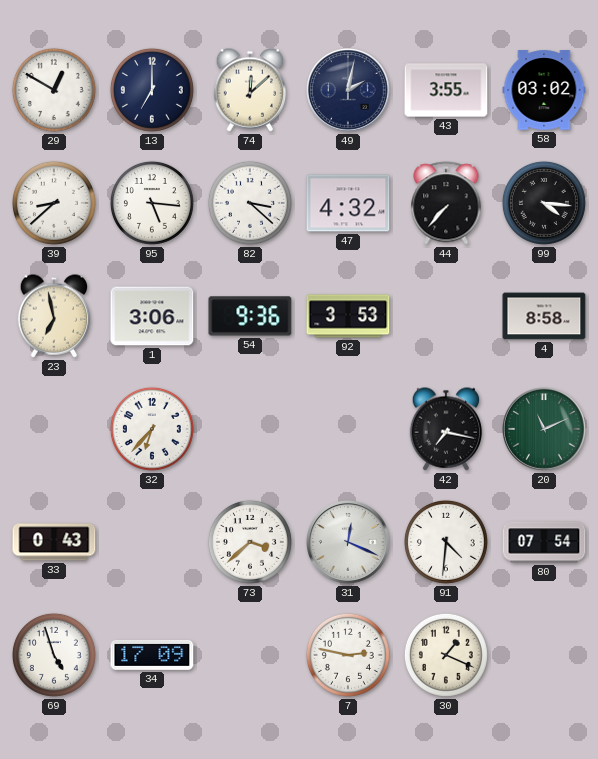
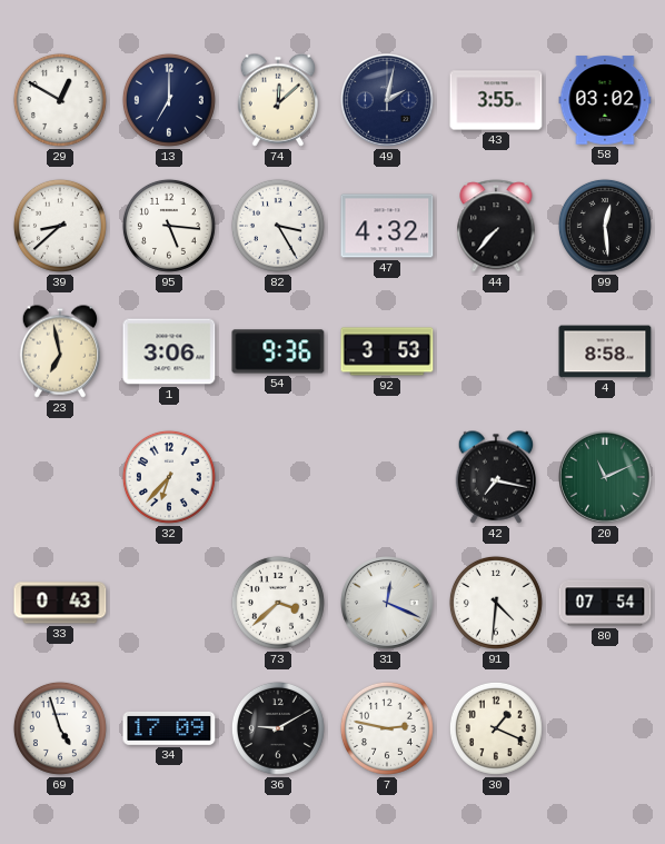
82: 3:22 -> 3:25
99: 4:16 -> 12:29
36: none -> 9:10
